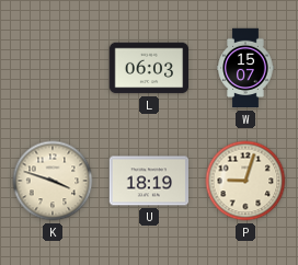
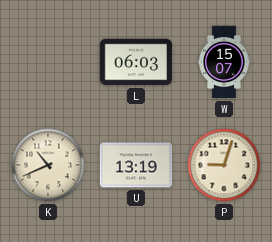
K: 3:48 -> 10:41
U: 18:19 -> 13:19
